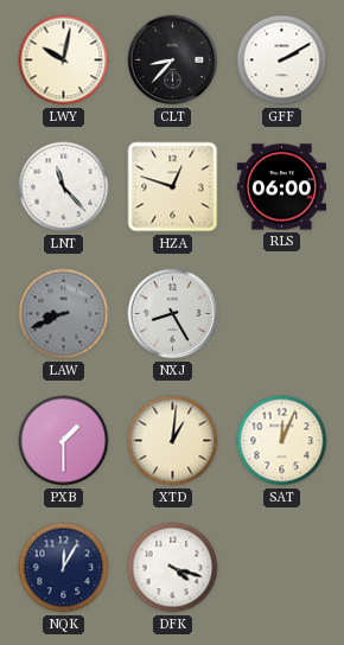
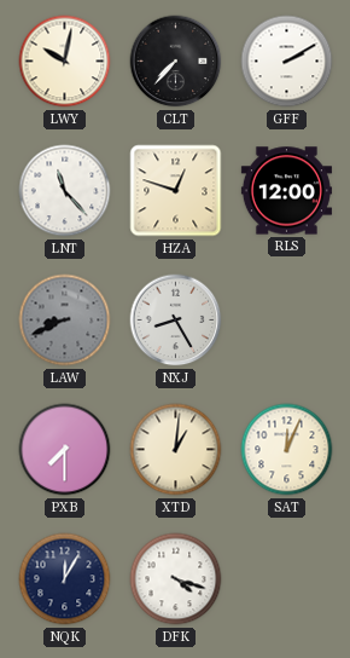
CLT: 8:37 -> 7:37
RLS: 06:00 -> 12:00
PXB: 1:30 -> 7:30
